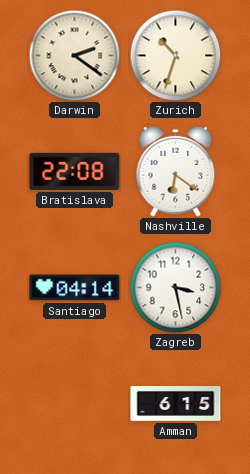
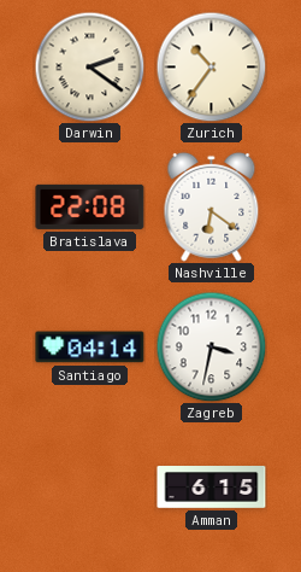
Zurich: 10:33 -> 10:36
Zagreb: 3:28 -> 3:32
